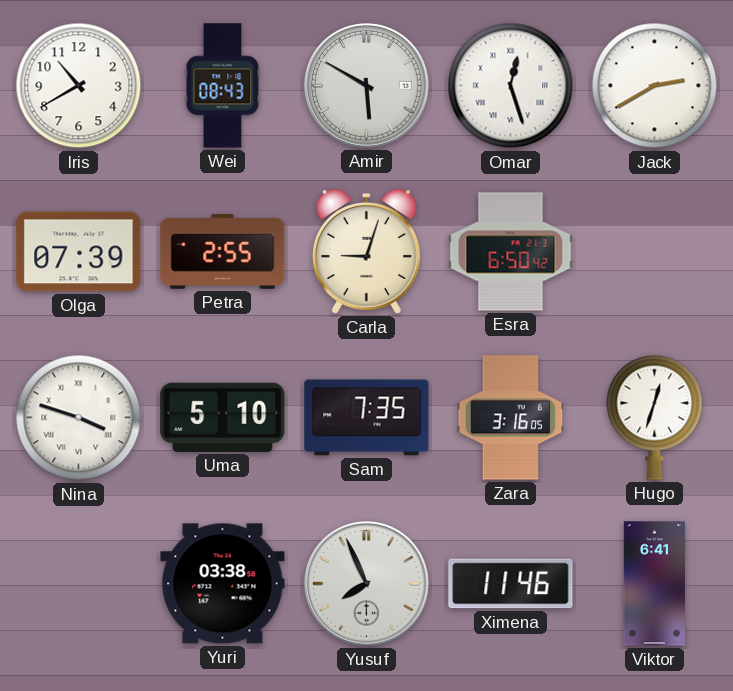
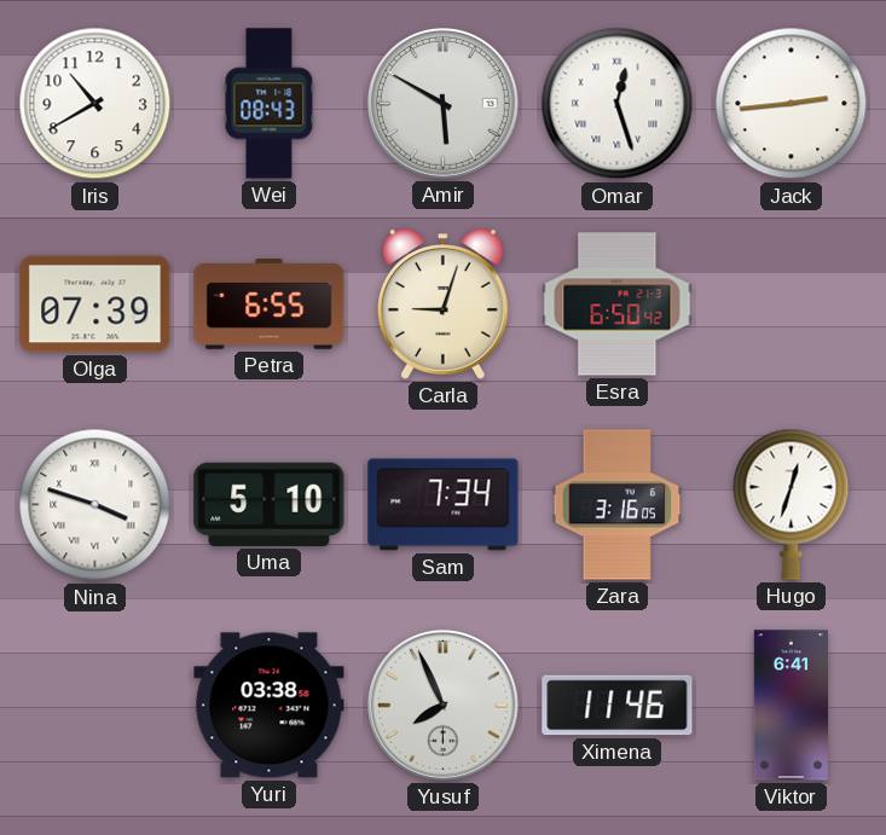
Jack: 2:40 -> 2:44
Petra: 2:55 -> 6:55
Sam: 7:35 -> 7:34
